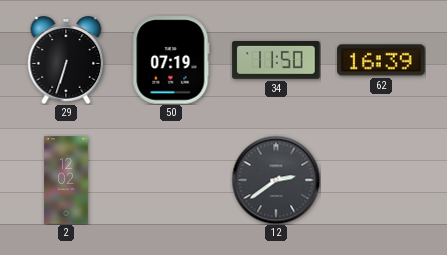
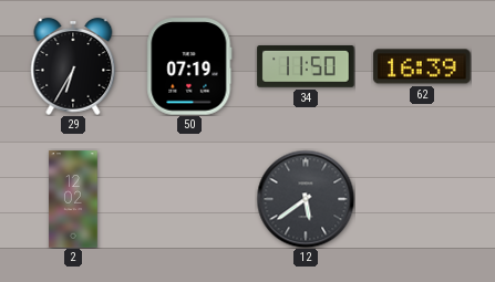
29: 6:33 -> 6:35
12: 2:39 -> 5:39
